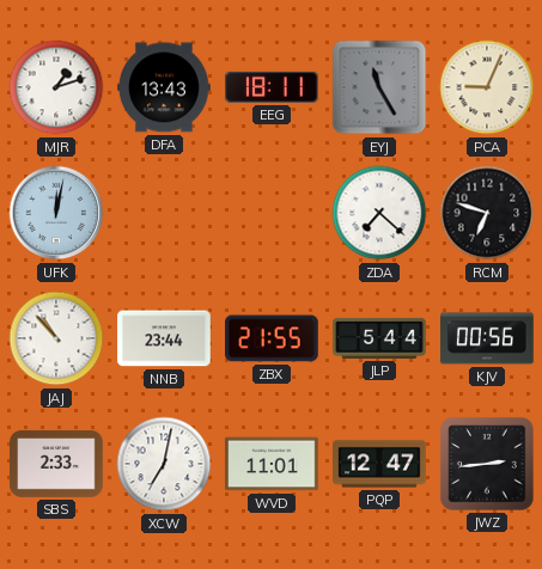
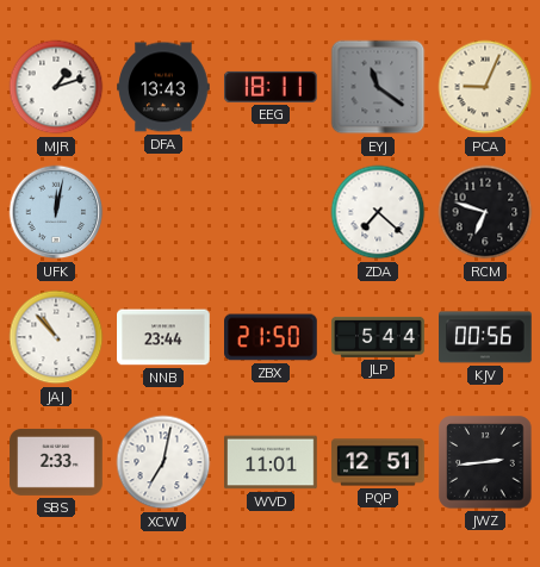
EYJ: 11:25 -> 11:21
ZBX: 21:55 -> 21:50
PQP: 12:47 -> 12:51
